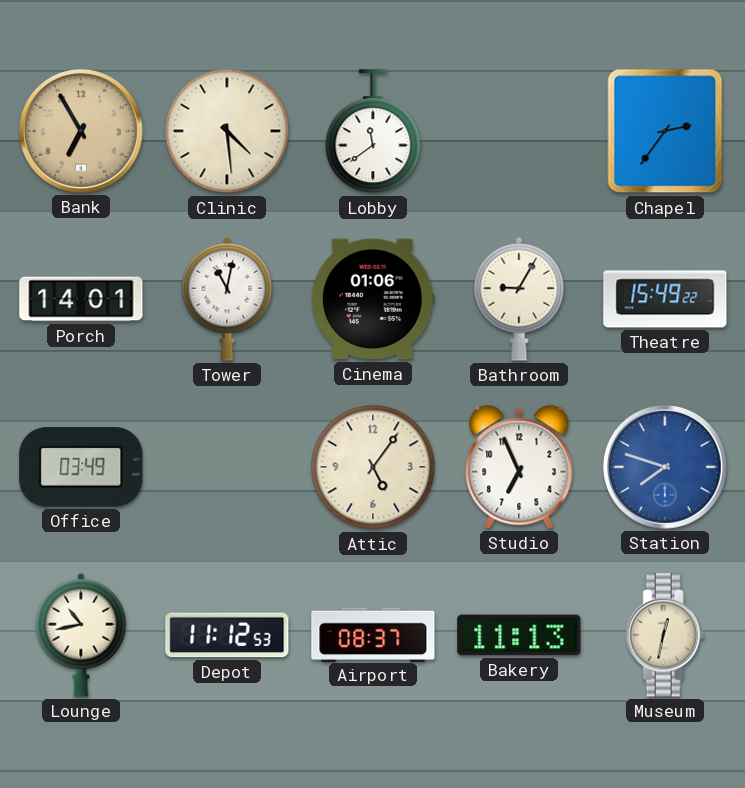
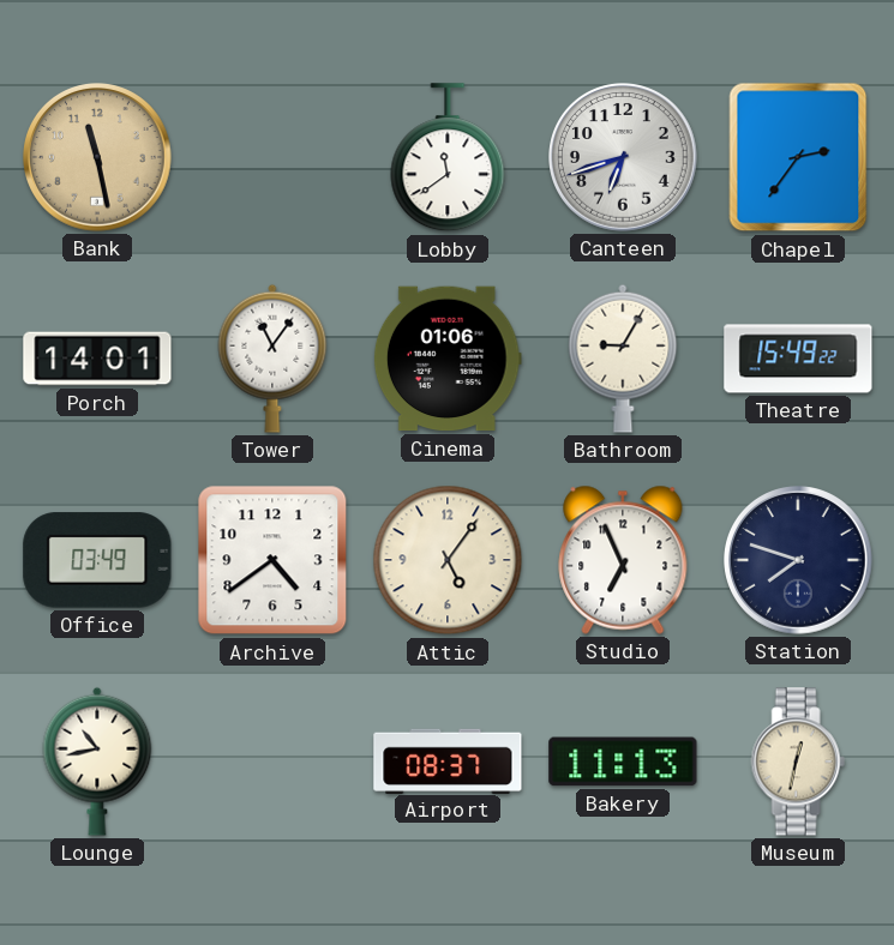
Bank: 6:55 -> 11:28
Clinic: 4:29 -> none
Canteen: none -> 6:42
Tower: 11:02 -> 11:06
Archive: none -> 4:39
Station dial: blue -> navy
Depot: 11:12 -> none
